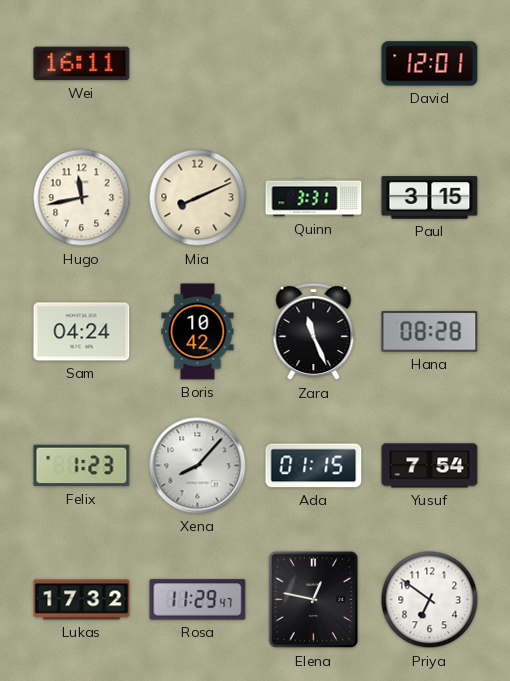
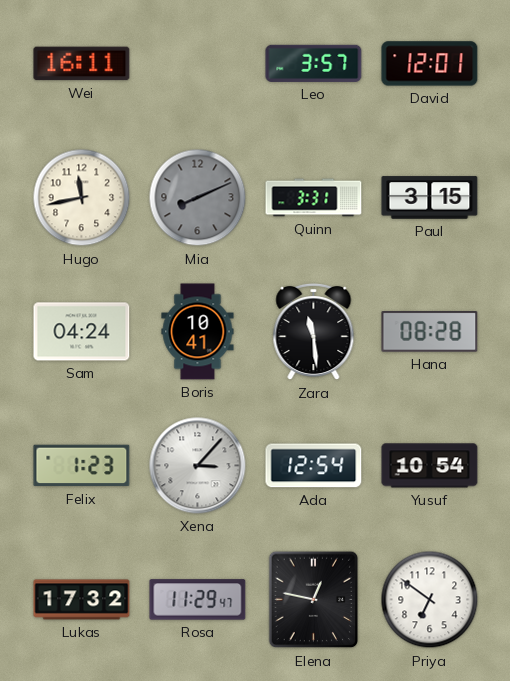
Leo: none -> 3:57
Mia dial: cream -> grey
Boris: 10:42 -> 10:41
Zara: 11:26 -> 11:29
Xena: 8:07 -> 3:07
Ada: 01:15 -> 12:54
Yusuf: 7:54 -> 10:54
